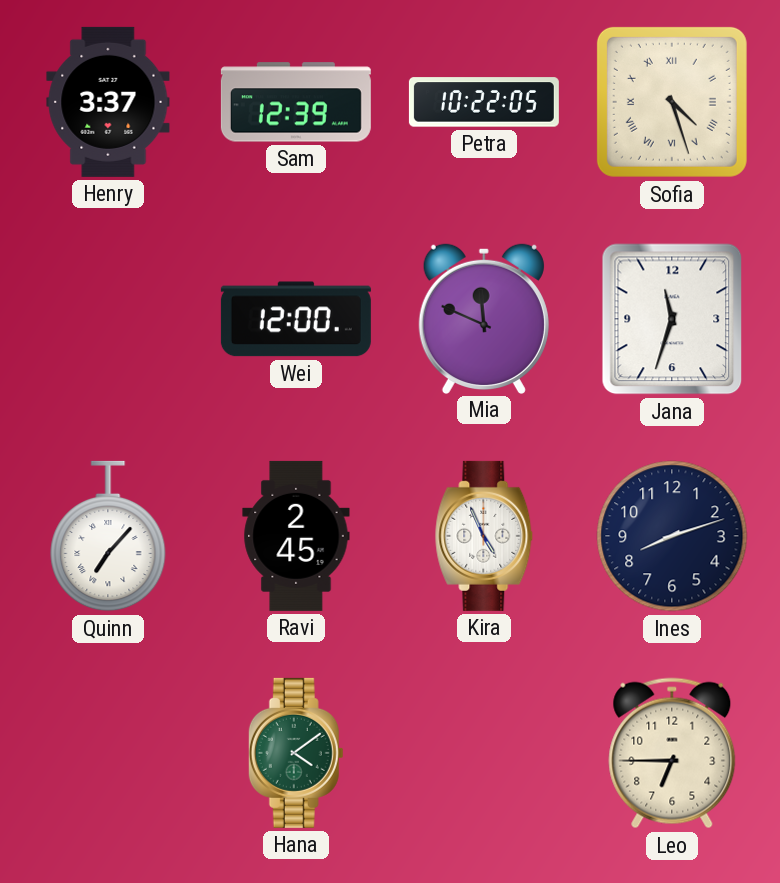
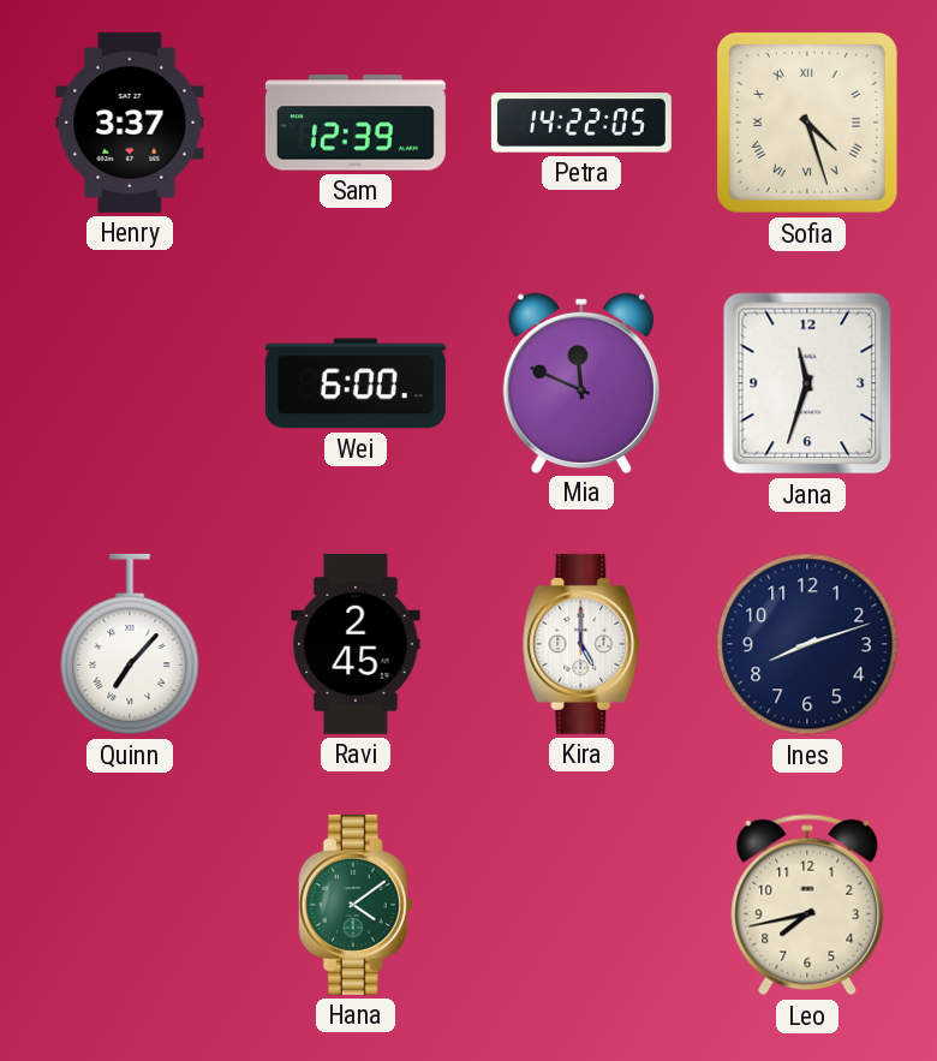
Petra: 10:22 -> 14:22
Wei: 12:00 -> 6:00
Kira: 4:56 -> 5:00
Leo: 6:45 -> 7:43
